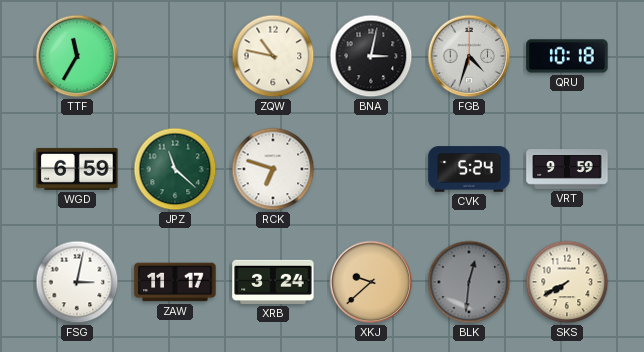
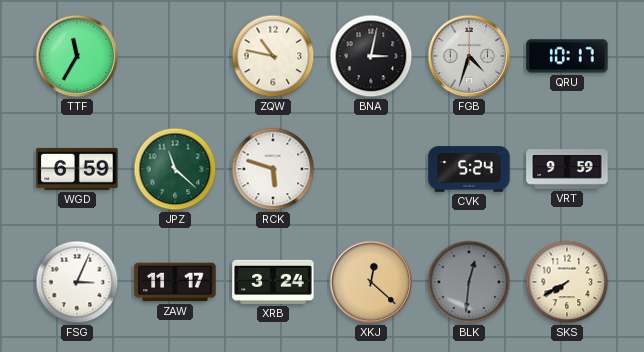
QRU: 10:18 -> 10:17
RCK: 6:48 -> 5:48
FSG: 3:02 -> 3:04
XKJ: 9:38 -> 12:22
